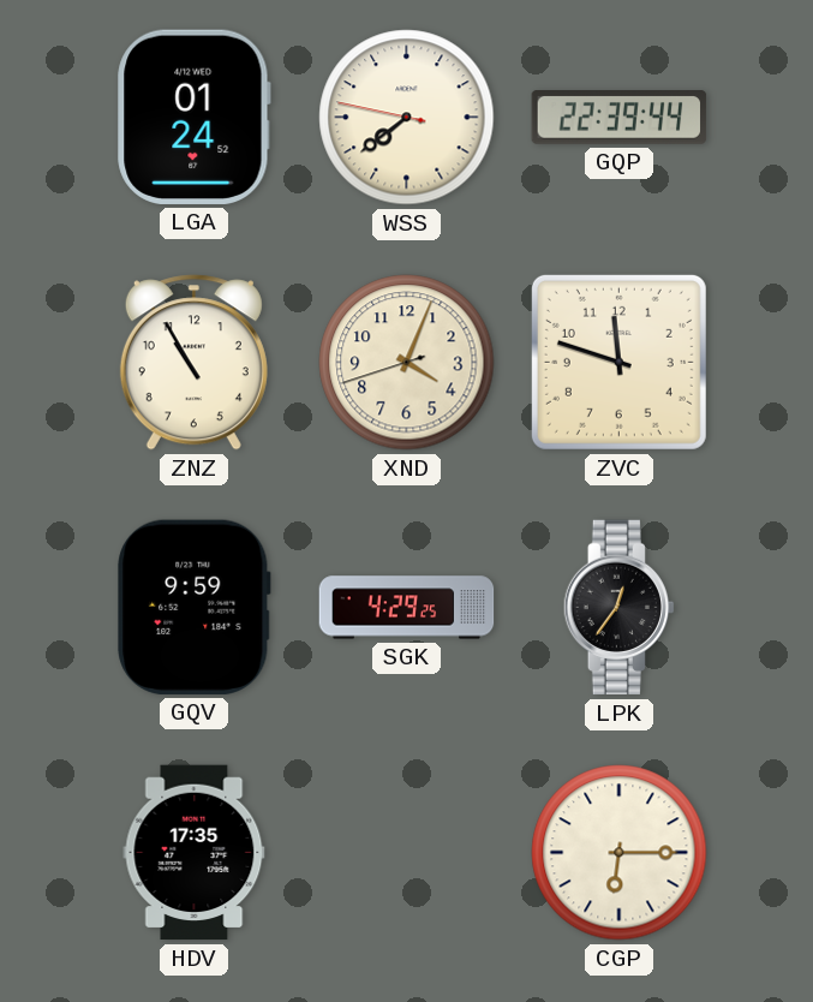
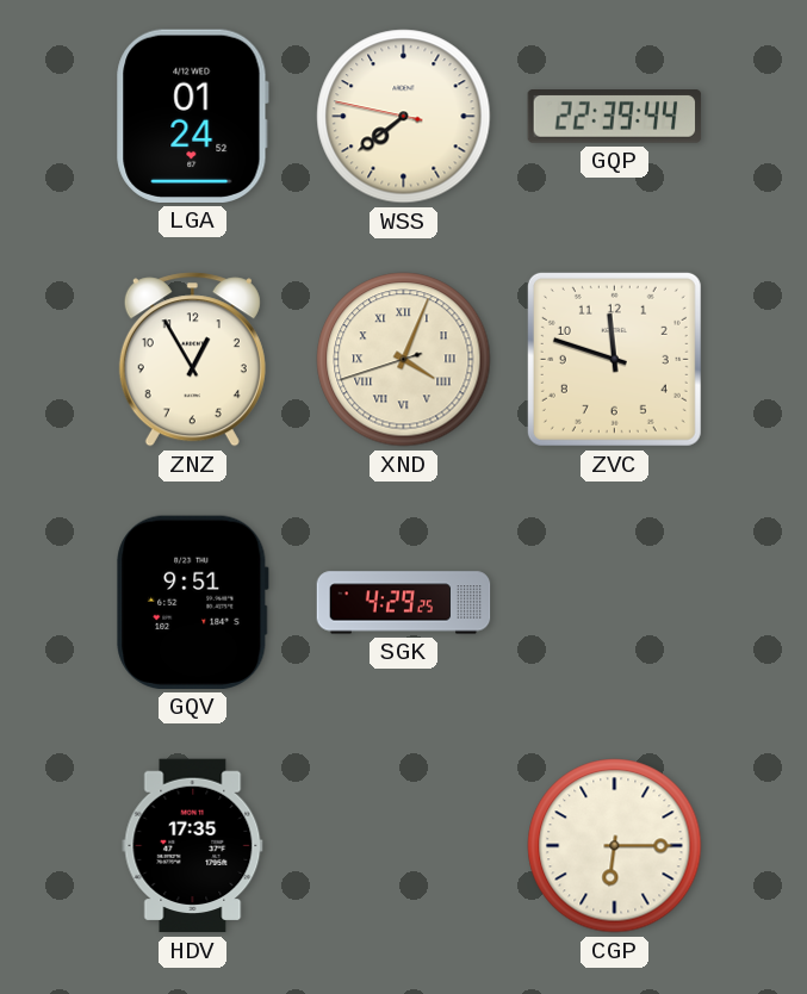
ZNZ: 10:55 -> 12:55
XND numerals: Arabic -> Roman
GQV: 9:59 -> 9:51
LPK: 12:36 -> none
